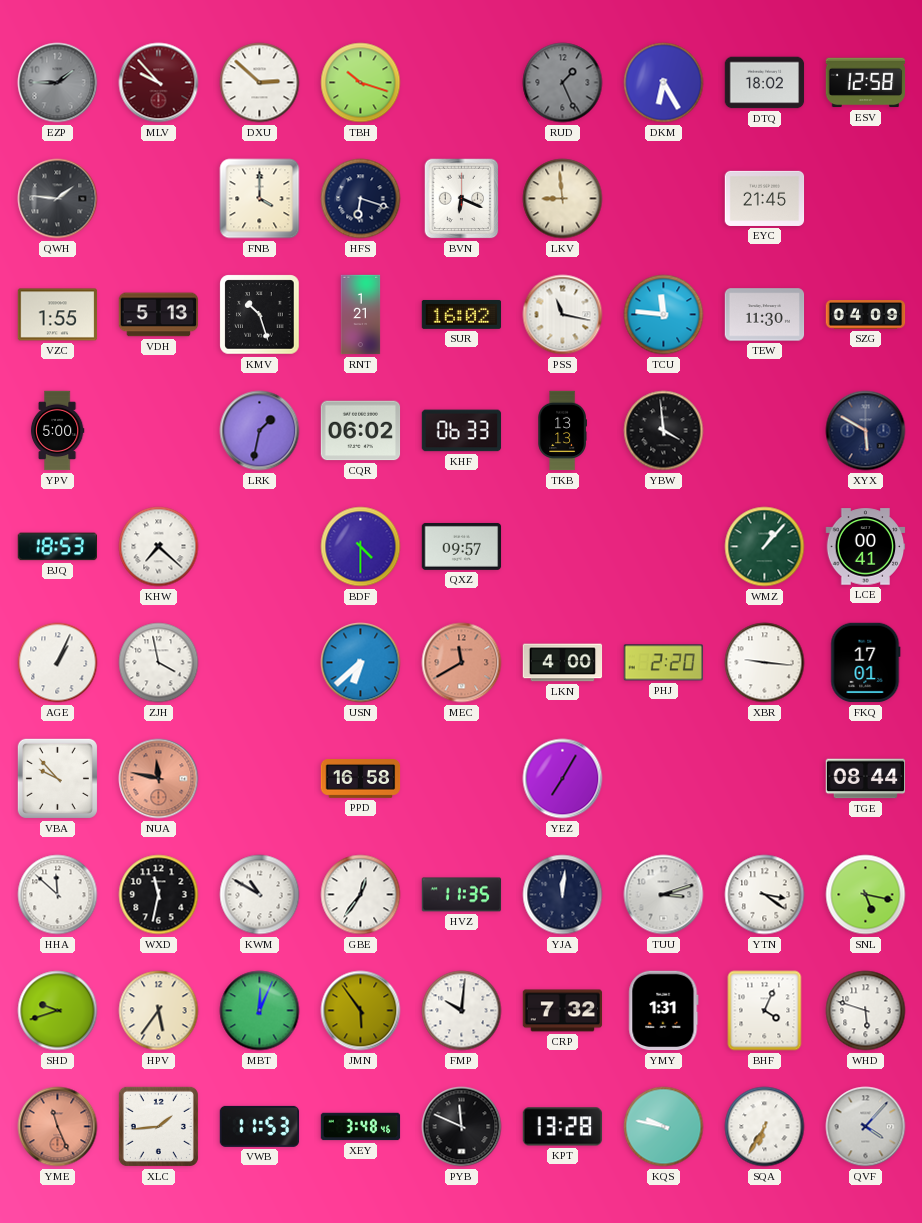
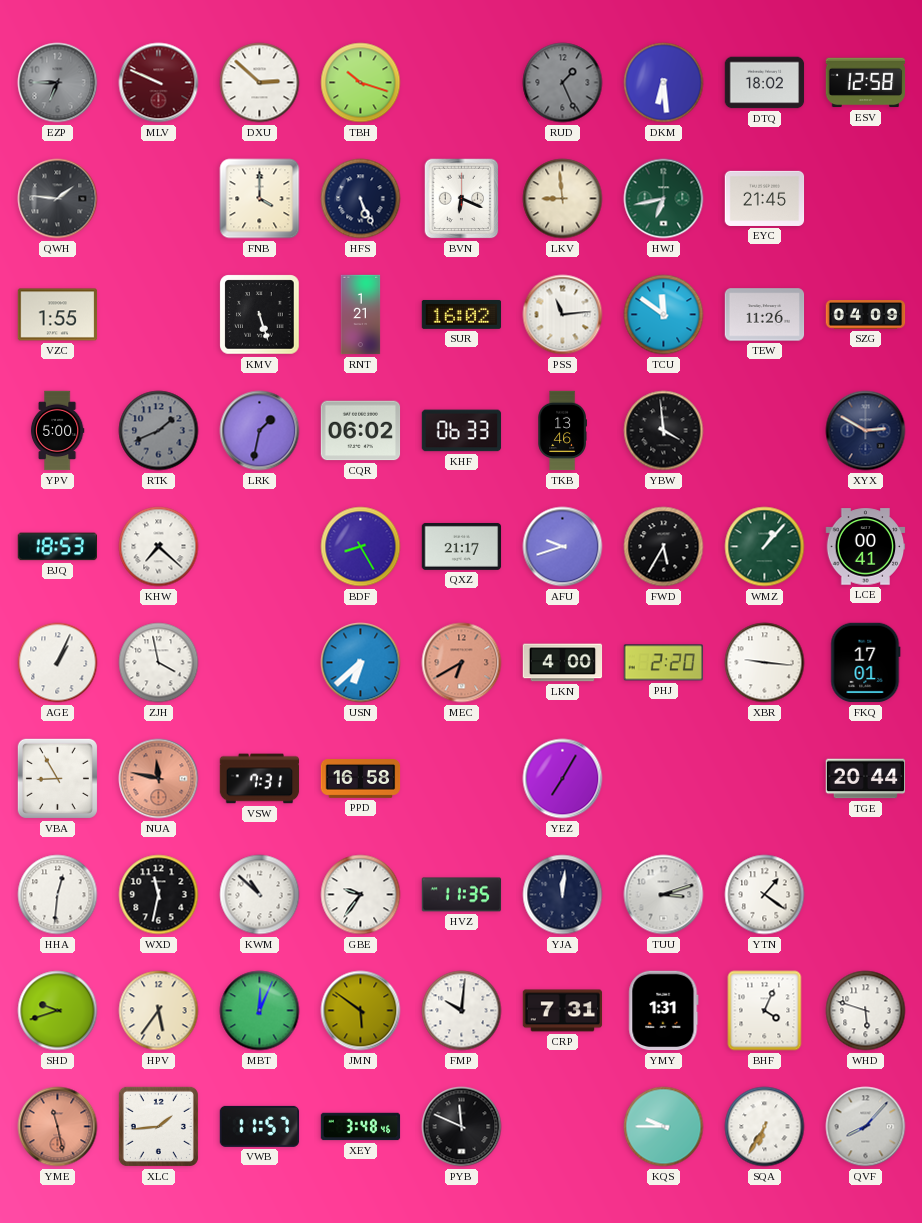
EZP: 1:45 -> 6:45
MLV: 9:53 -> 9:49
DKM: 6:25 -> 6:29
HFS: 6:18 -> 5:26
HWJ: none -> 6:43
VDH: 5:13 -> none
KMV: 10:27 -> 5:27
PSS: 11:17 -> 11:14
TCU: 11:46 -> 11:51
TEW: 11:30 -> 11:26
RTK: none -> 1:41
TKB: 13:13 -> 13:46
XYX: 5:50 -> 2:50
BDF: 4:30 -> 8:25
QXZ: 09:57 -> 21:17
AFU: none -> 9:42
FWD: none -> 5:35
MEC: 11:40 -> 6:40
VBA: 9:53 -> 8:55
VSW: none -> 7:31
TGE: 08:44 -> 20:44
HHA: 11:52 -> 12:31
KWM: 10:50 -> 10:52
GBE: 12:36 -> 9:36
YTN: 3:21 -> 1:21
SNL: 5:17 -> none
JMN: 5:54 -> 5:51
CRP: 7:32 -> 7:31
YME: 11:26 -> 11:28
VWB: 11:53 -> 11:57
KPT: 13:28 -> none
KQS: 9:47 -> 9:45
QVF: 4:07 -> 8:07
